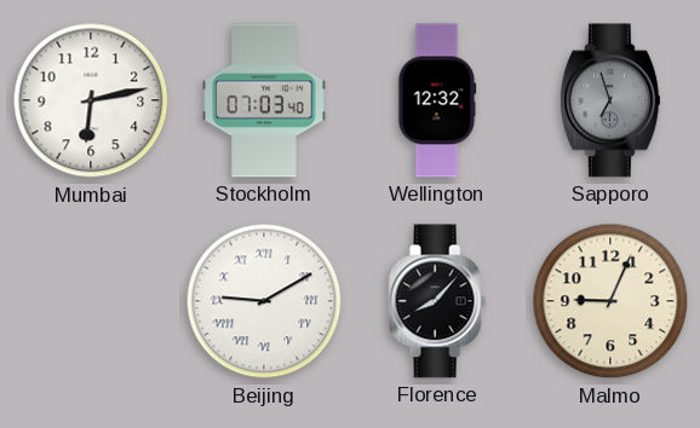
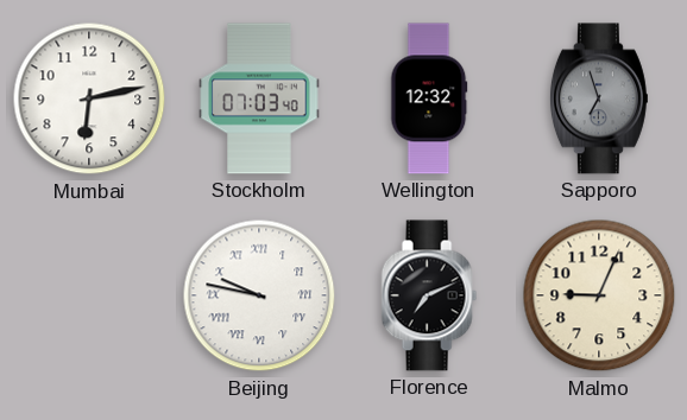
Beijing: 9:10 -> 9:47
Florence: 8:07 -> 7:11
